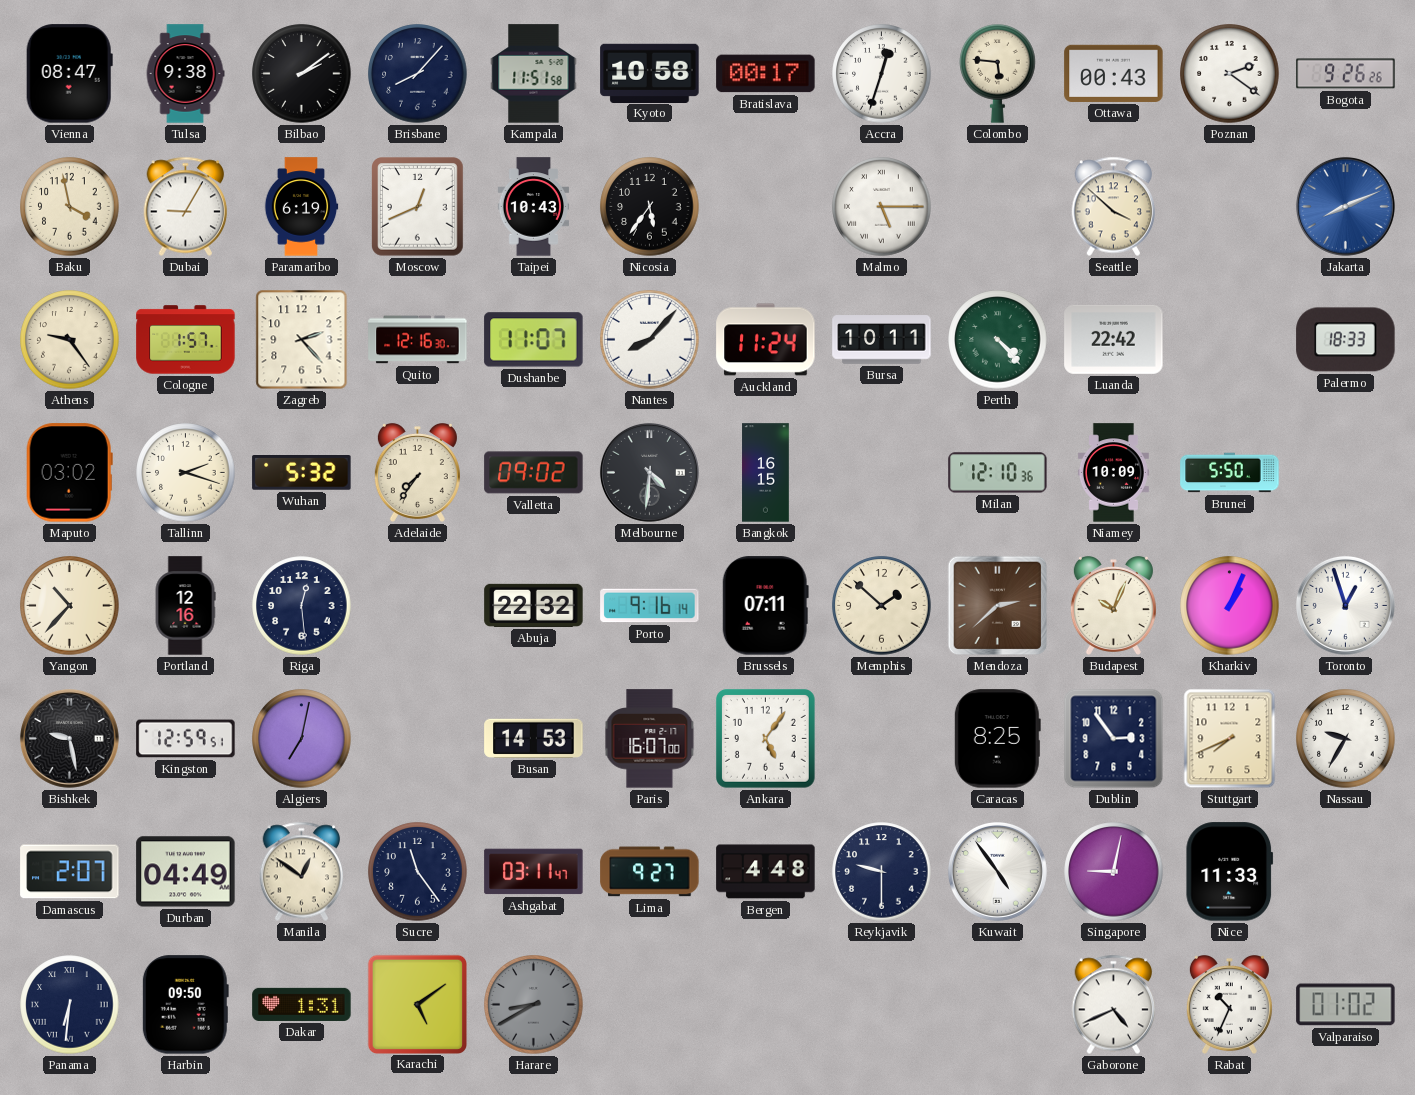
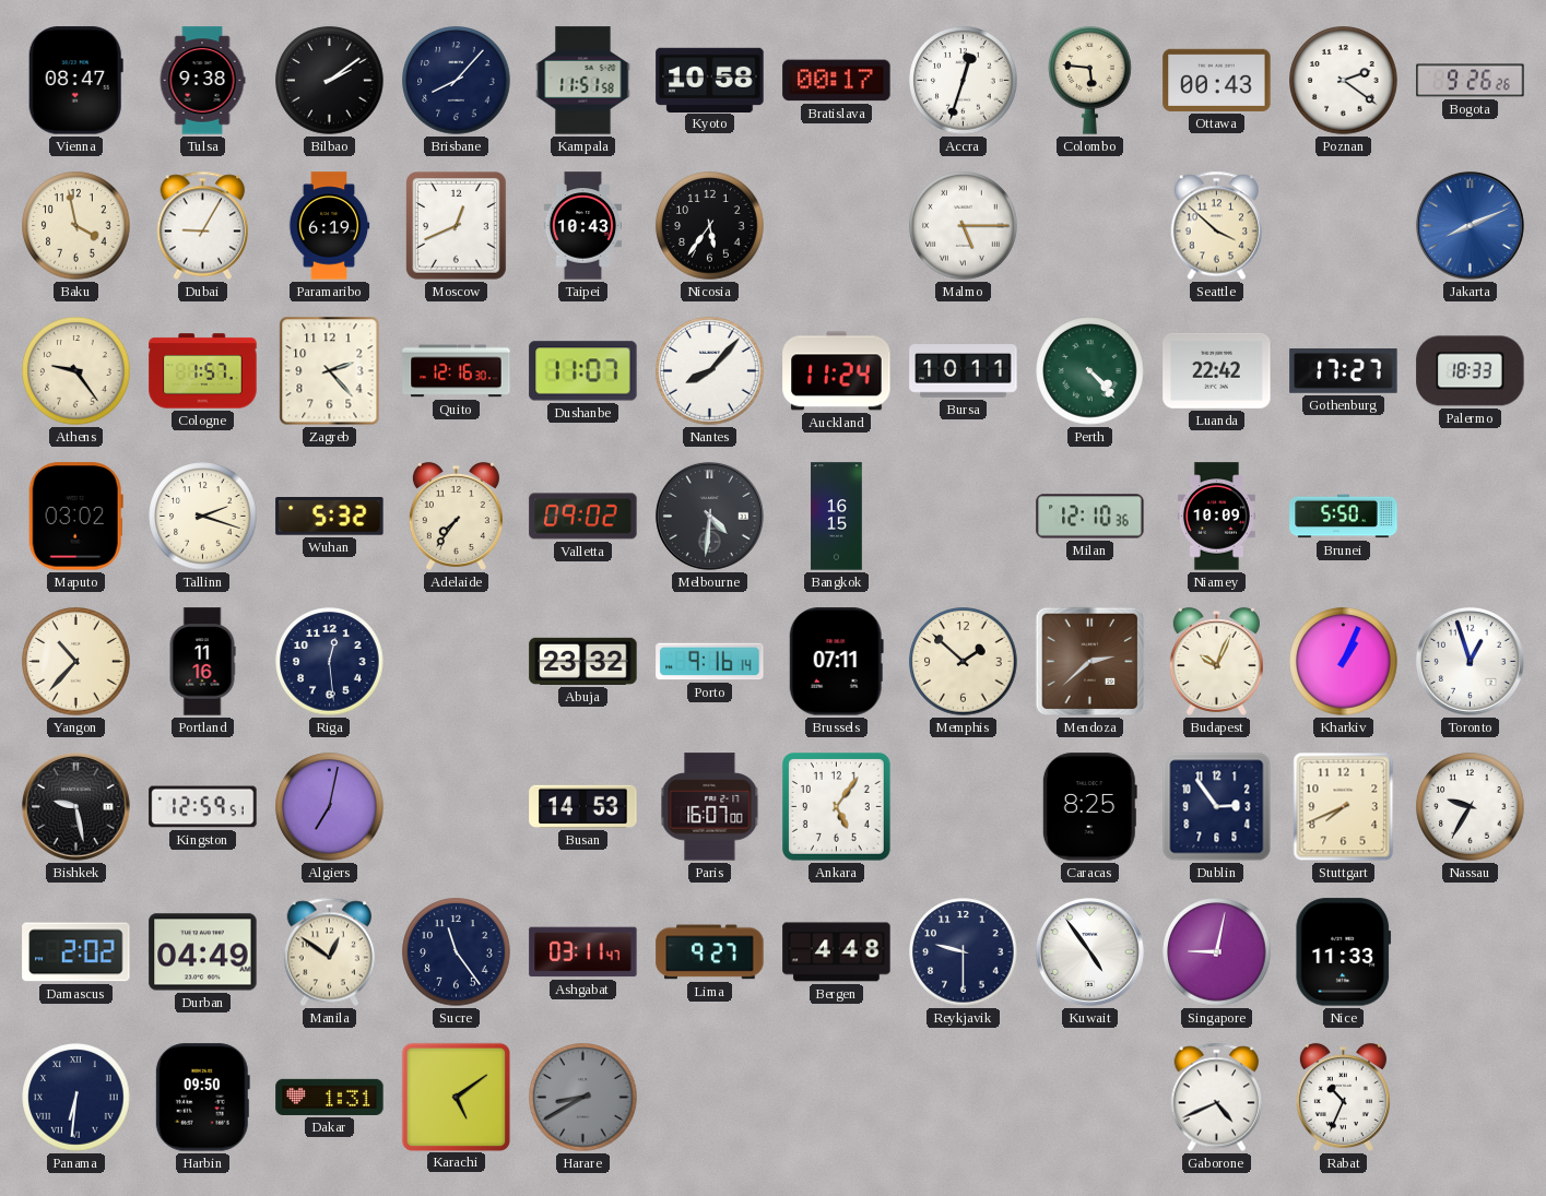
Gothenburg: none -> 17:27
Portland: 12:16 -> 11:16
Abuja: 22:32 -> 23:32
Damascus: 2:07 -> 2:02
Valparaiso: 01:02 -> none
